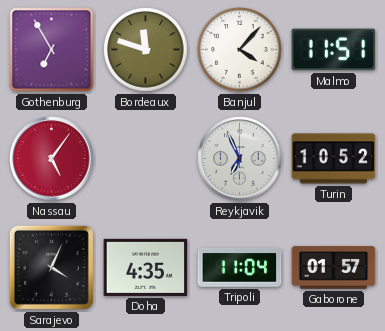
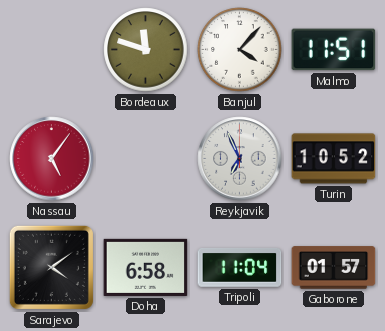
Gothenburg: 6:55 -> none
Sarajevo: 4:04 -> 4:09
Doha: 4:35 -> 6:58
